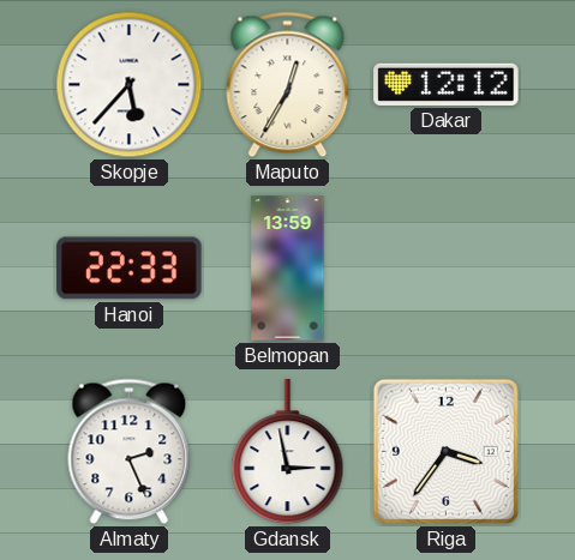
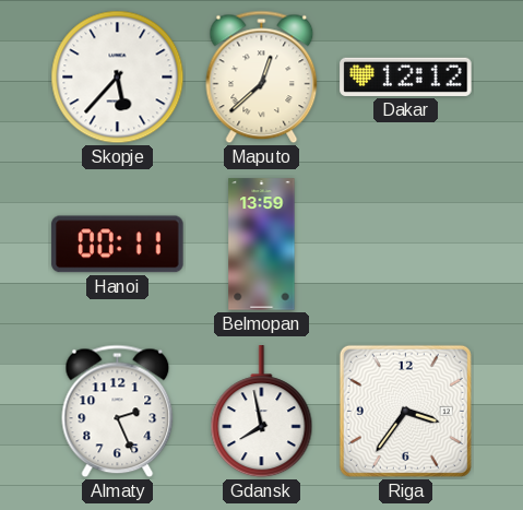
Maputo: 12:35 -> 12:38
Hanoi: 22:33 -> 00:11
Gdansk: 2:58 -> 7:58
